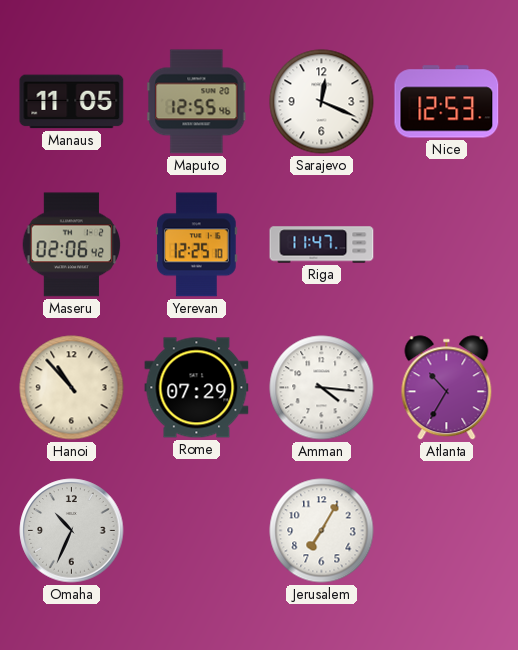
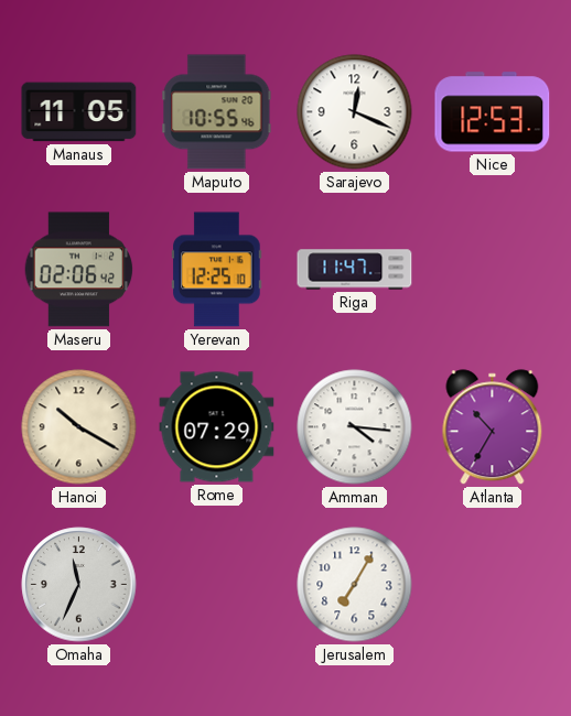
Maputo: 12:55 -> 10:55
Hanoi: 10:53 -> 10:20
Omaha: 10:34 -> 11:34
